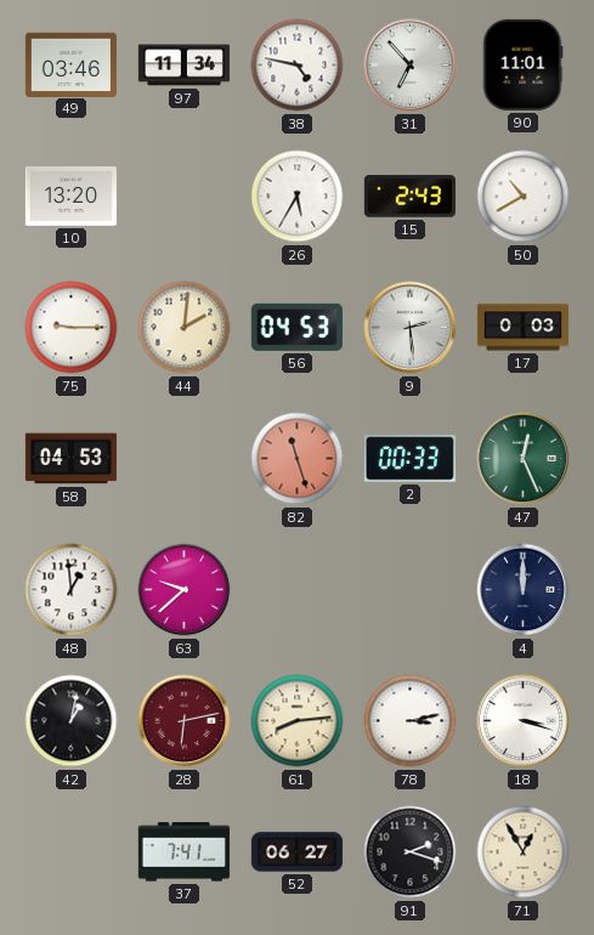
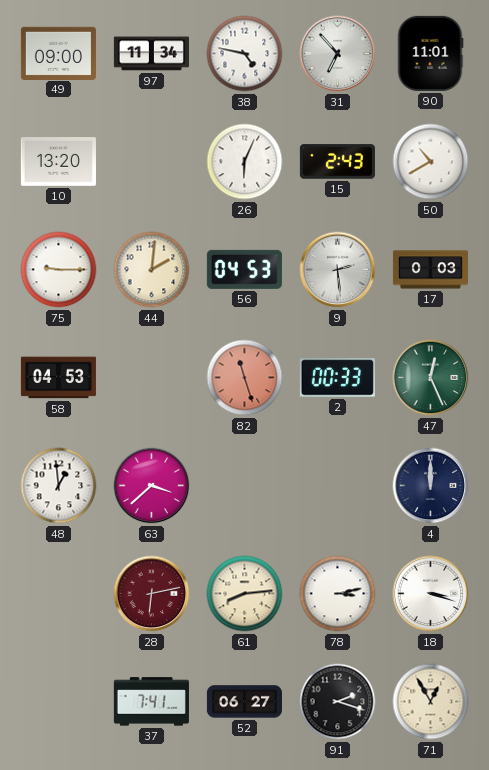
49: 03:46 -> 09:00
26: 5:35 -> 6:04
63: 9:38 -> 3:38
42: 1:02 -> none
